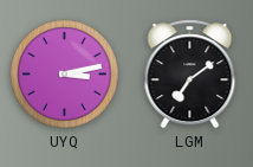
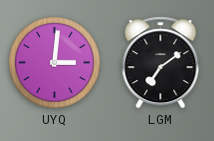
UYQ: 3:13 -> 3:01
